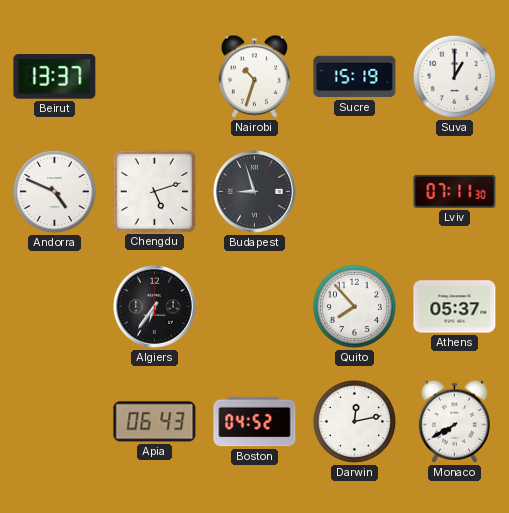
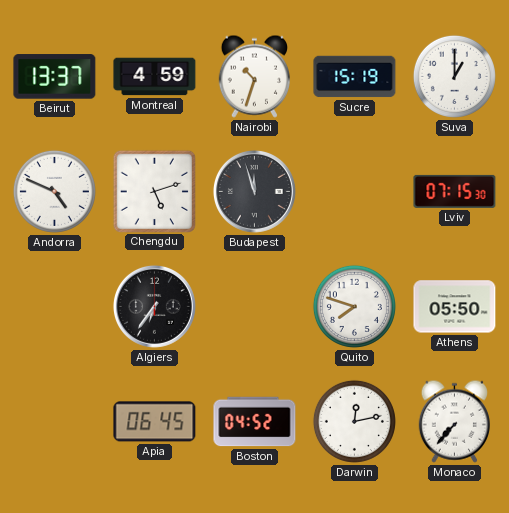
Montreal: none -> 4:59
Budapest: 8:57 -> 11:57
Lviv: 07:11 -> 07:15
Quito: 7:53 -> 7:48
Athens: 05:37 -> 05:50
Apia: 06:43 -> 06:45
Monaco: 7:40 -> 7:37
